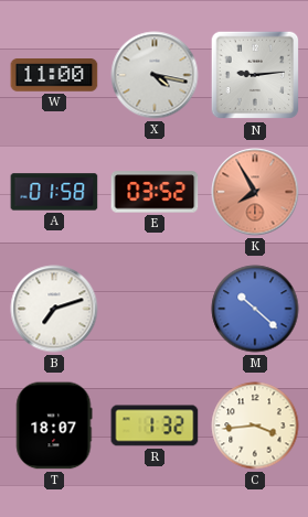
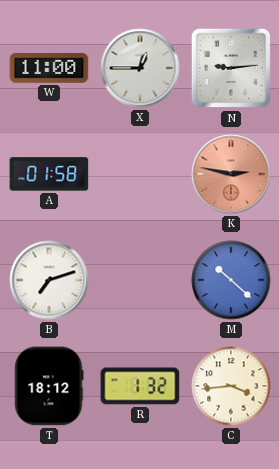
X: 4:17 -> 12:45
E: 03:52 -> none
K: 7:55 -> 2:47
T: 18:07 -> 18:12
